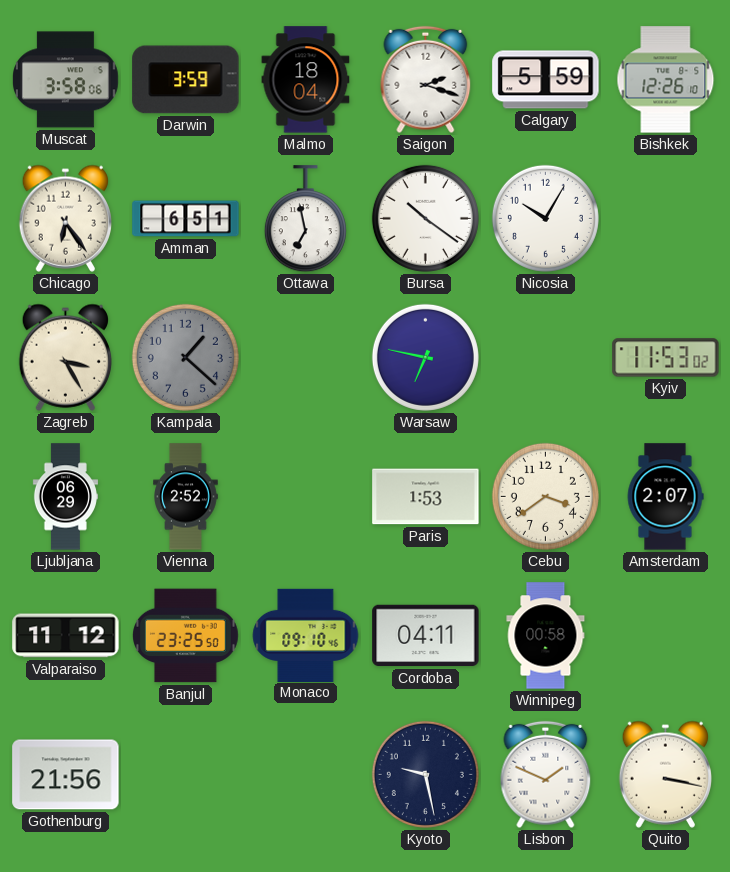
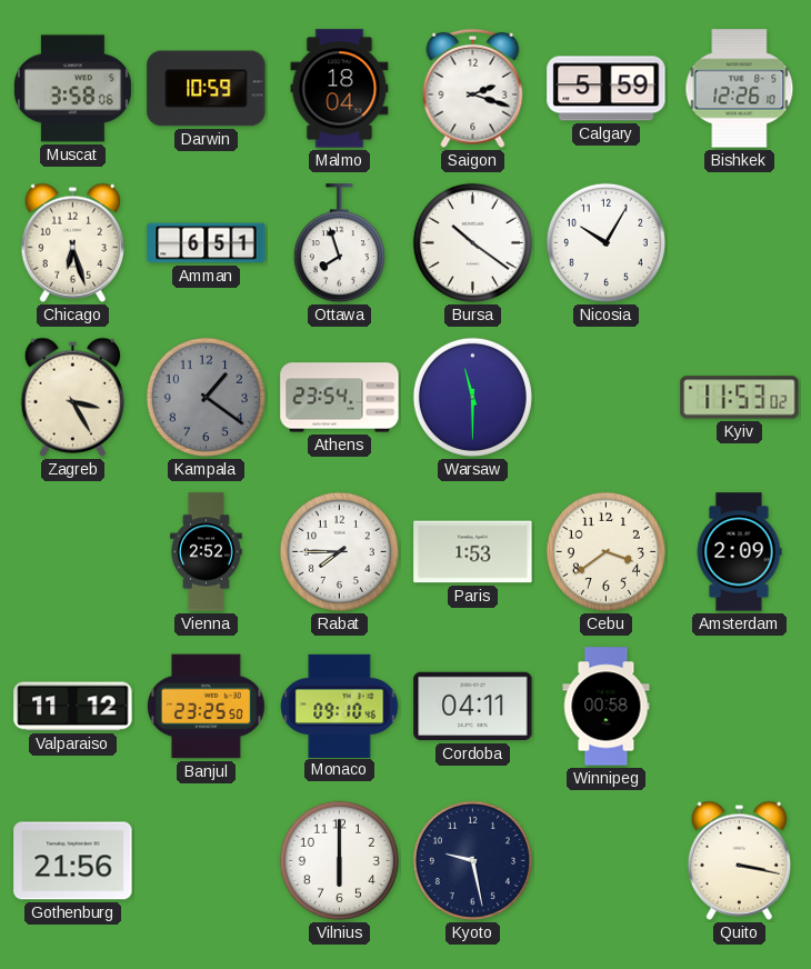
Darwin: 3:59 -> 10:59
Chicago: 6:24 -> 6:27
Ottawa: 6:58 -> 7:57
Kampala: 1:22 -> 1:21
Athens: none -> 23:54
Warsaw: 6:47 -> 11:30
Ljubljana: 06:29 -> none
Rabat: none -> 7:45
Amsterdam: 2:07 -> 2:09
Vilnius: none -> 6:00
Lisbon: 1:49 -> none
